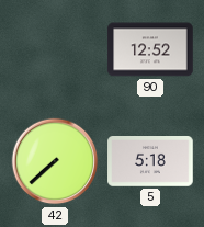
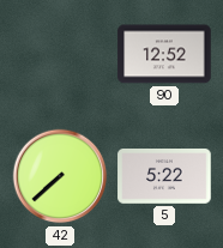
5: 5:18 -> 5:22
